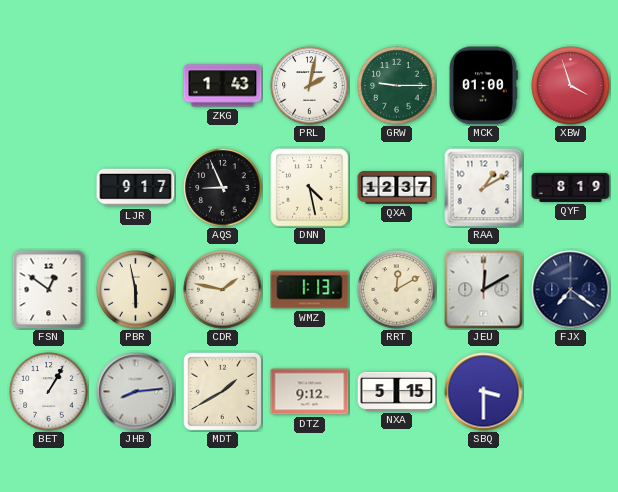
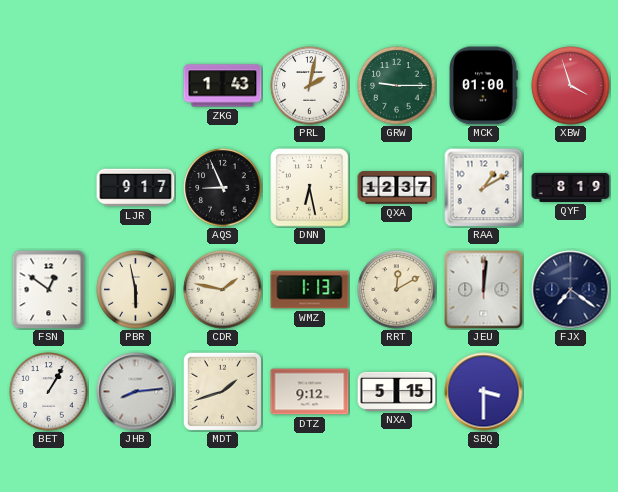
DNN: 4:28 -> 6:28
JEU: 12:10 -> 12:01
MDT: 1:40 -> 1:42
